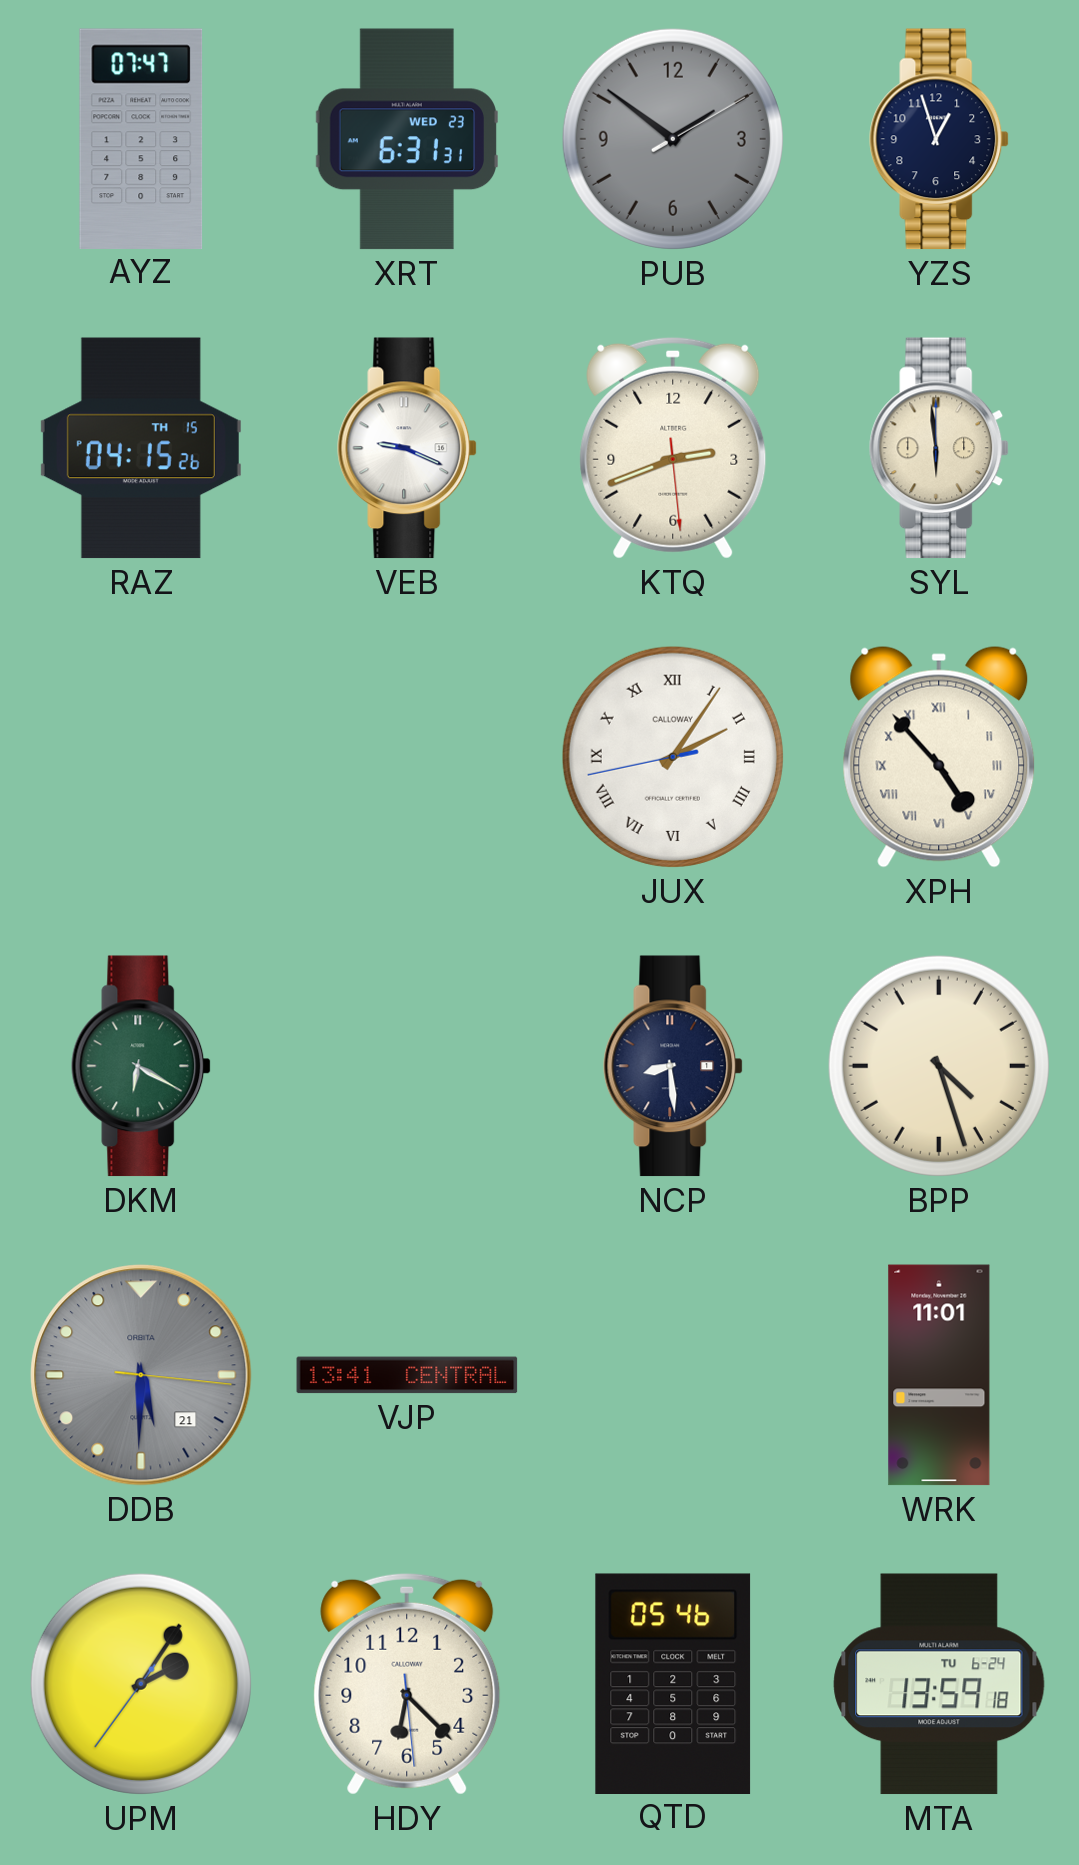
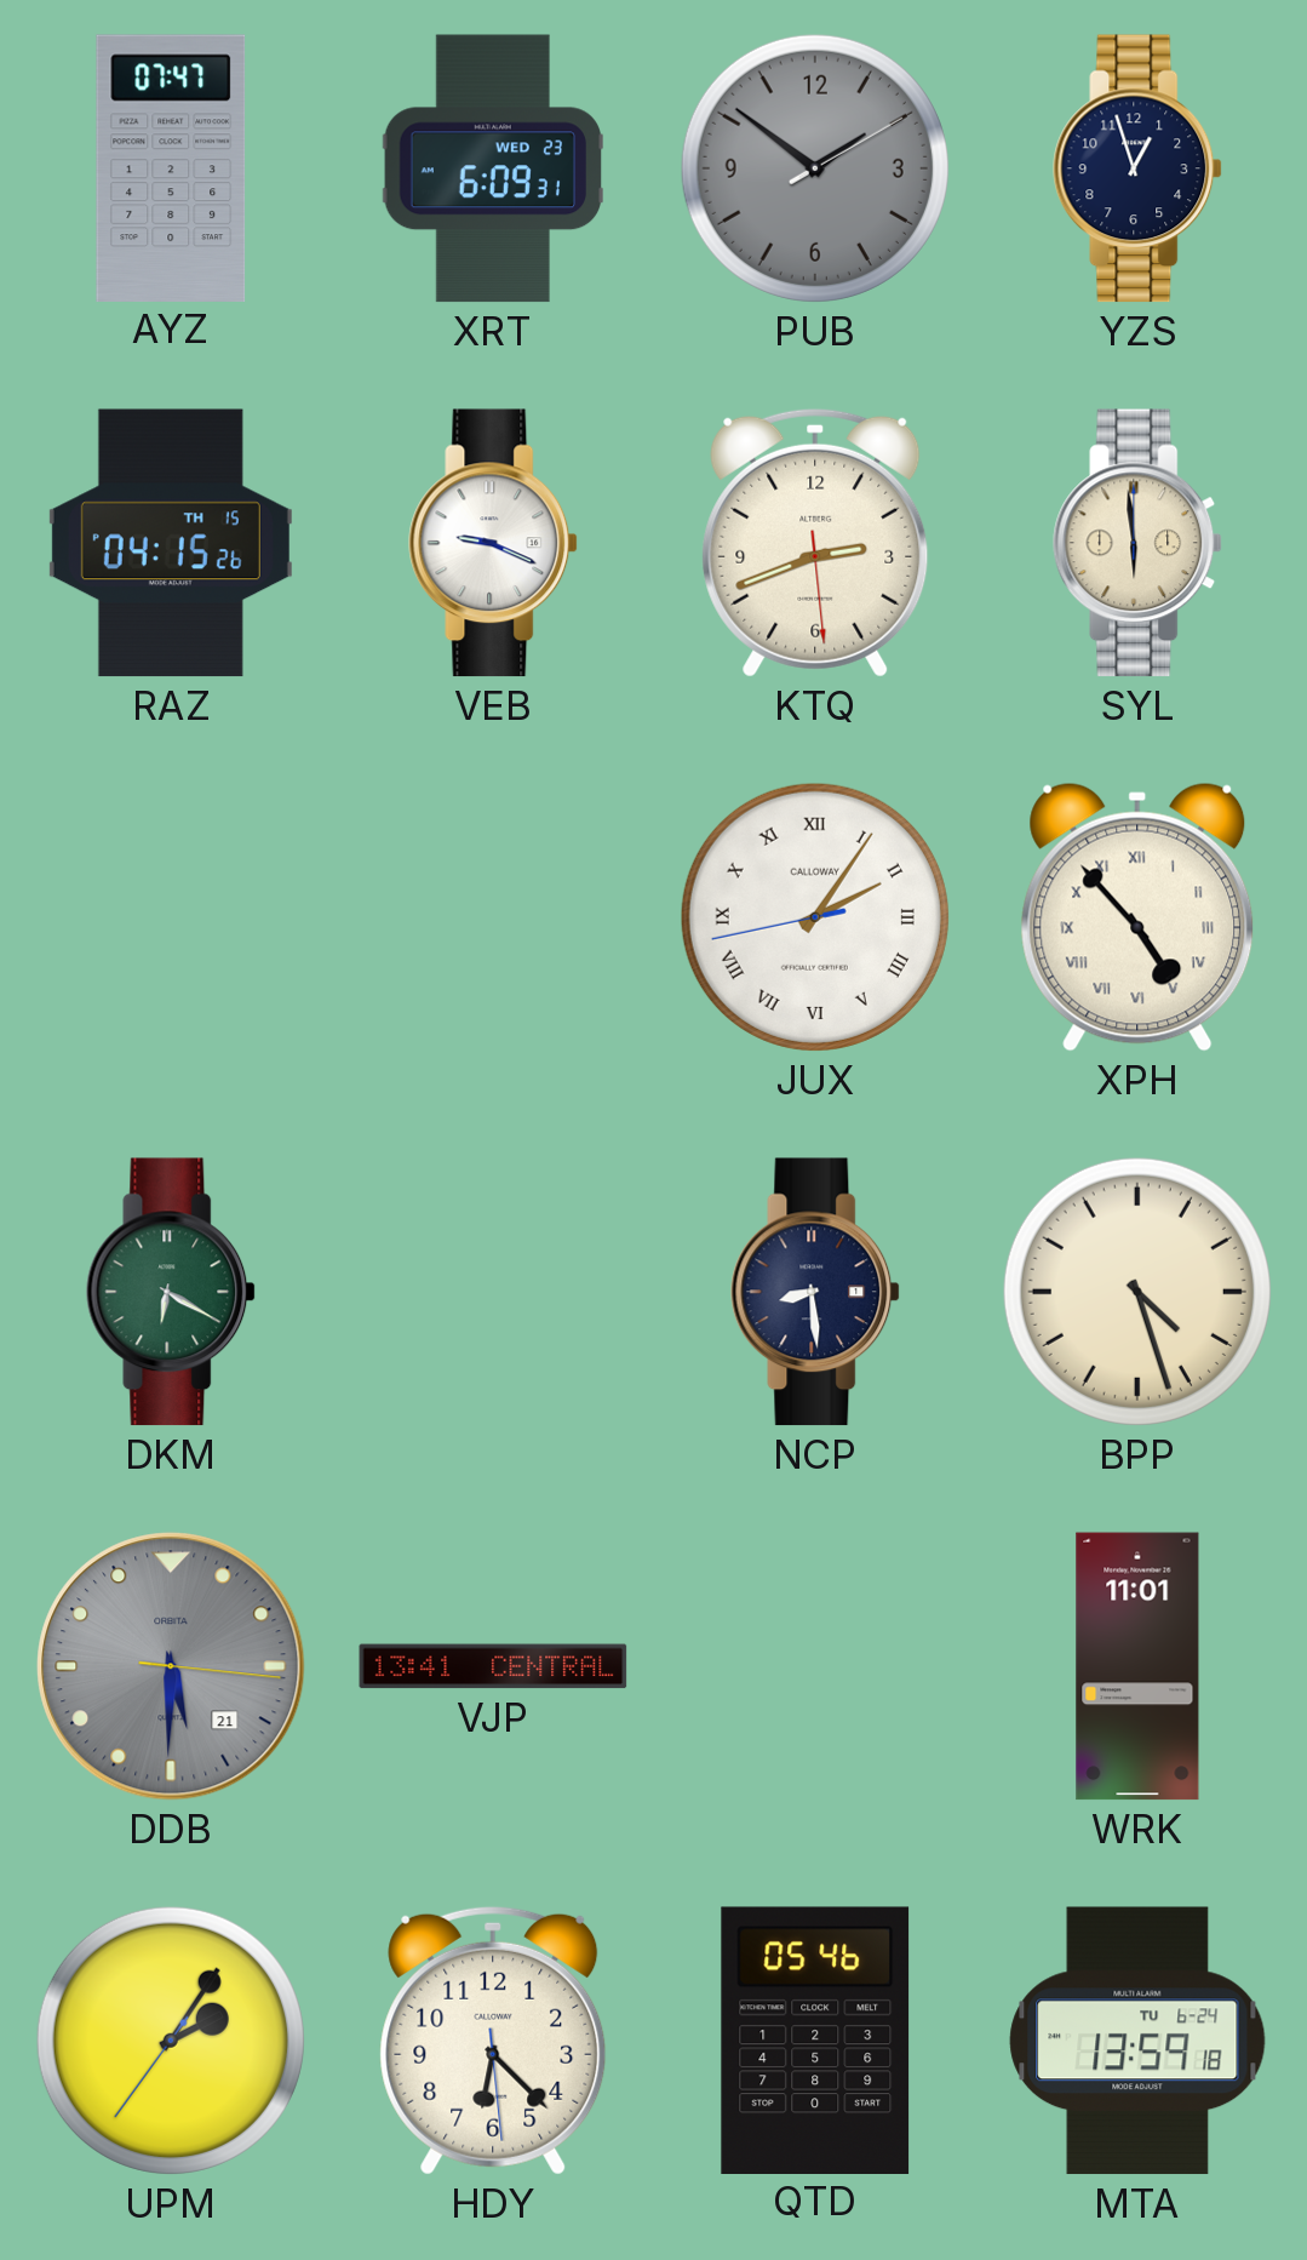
XRT: 6:31 -> 6:09
